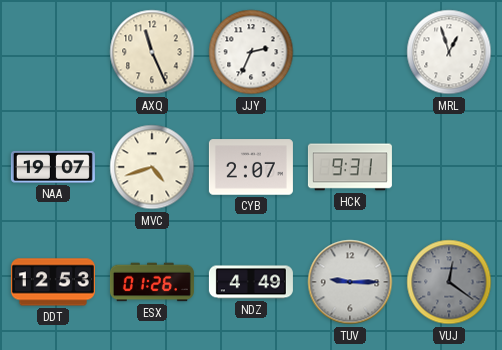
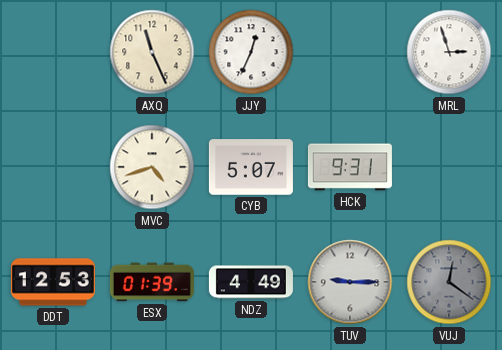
JJY: 2:34 -> 12:34
MRL: 12:57 -> 2:57
NAA: 19:07 -> none
CYB: 2:07 -> 5:07
ESX: 01:26 -> 01:39
